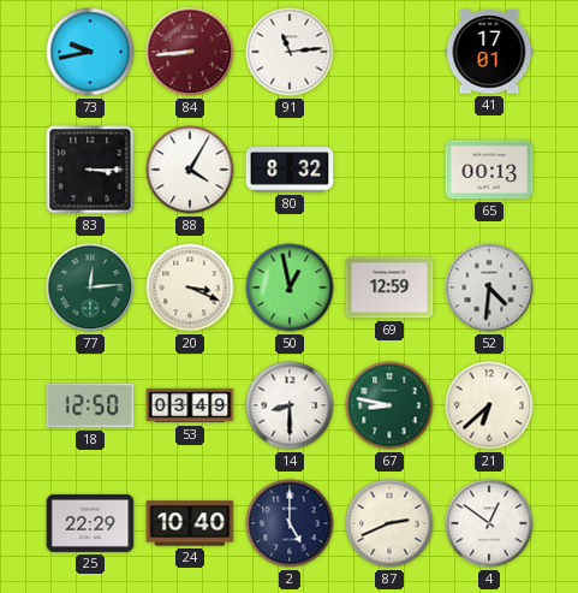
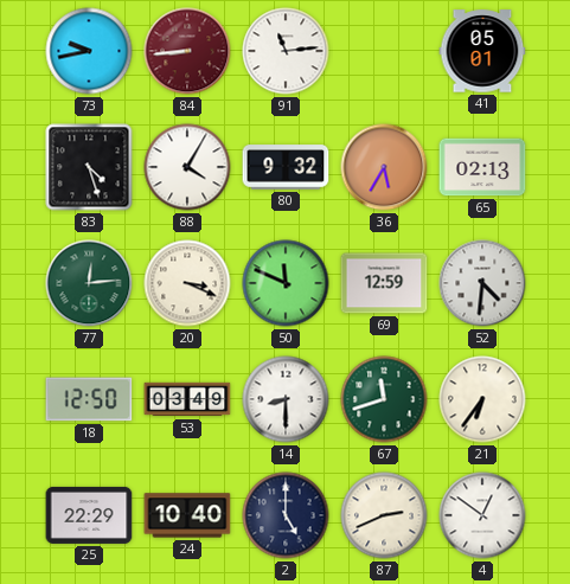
41: 17:01 -> 05:01
83: 3:15 -> 4:27
80: 8:32 -> 9:32
36: none -> 5:35
65: 00:13 -> 02:13
50: 12:58 -> 11:49
67: 8:47 -> 11:42
21: 6:38 -> 6:36
